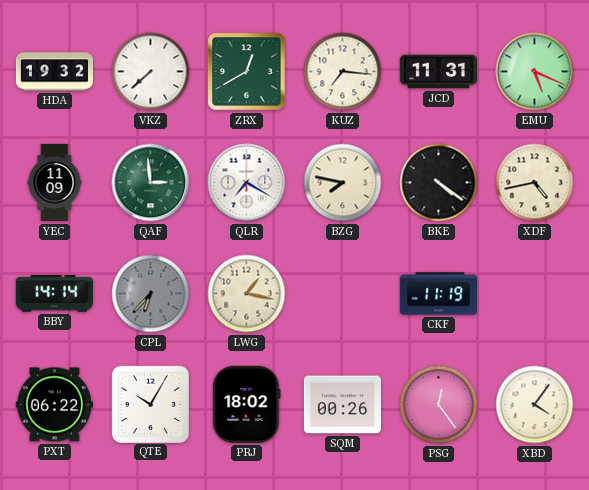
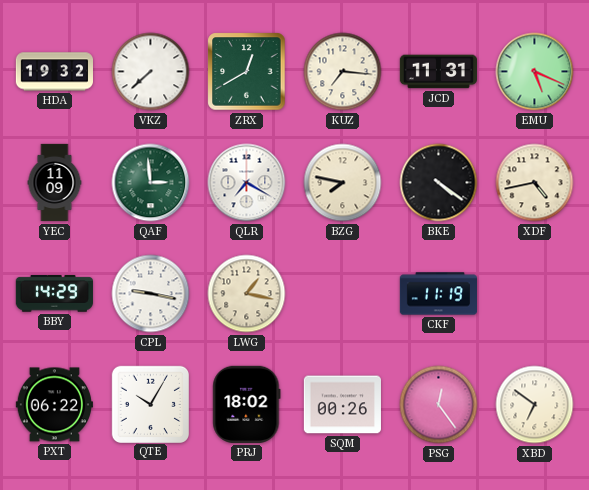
BBY: 14:14 -> 14:29
CPL: 6:37 -> 9:17
CPL dial: grey -> white
XBD: 4:06 -> 6:51
